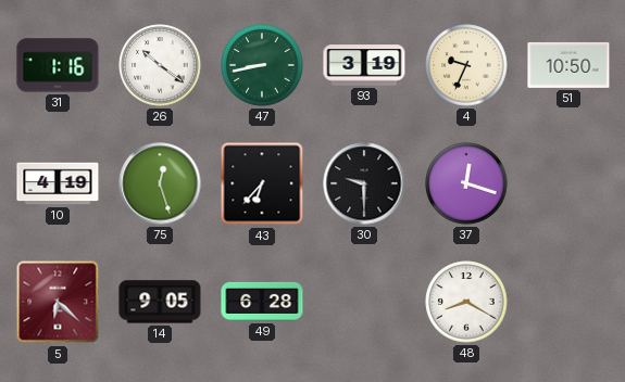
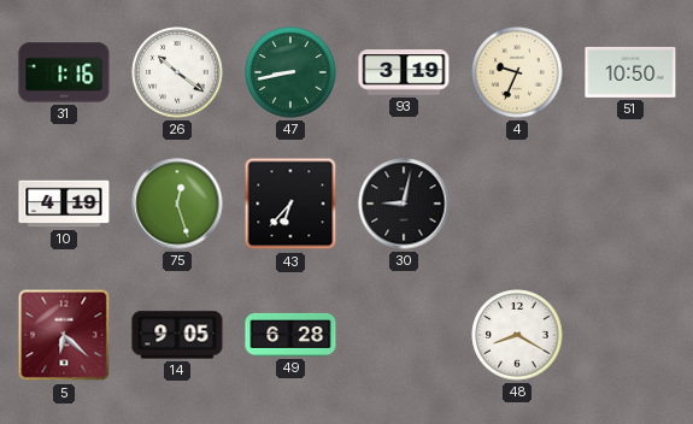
30: 9:30 -> 9:02
37: 12:18 -> none
